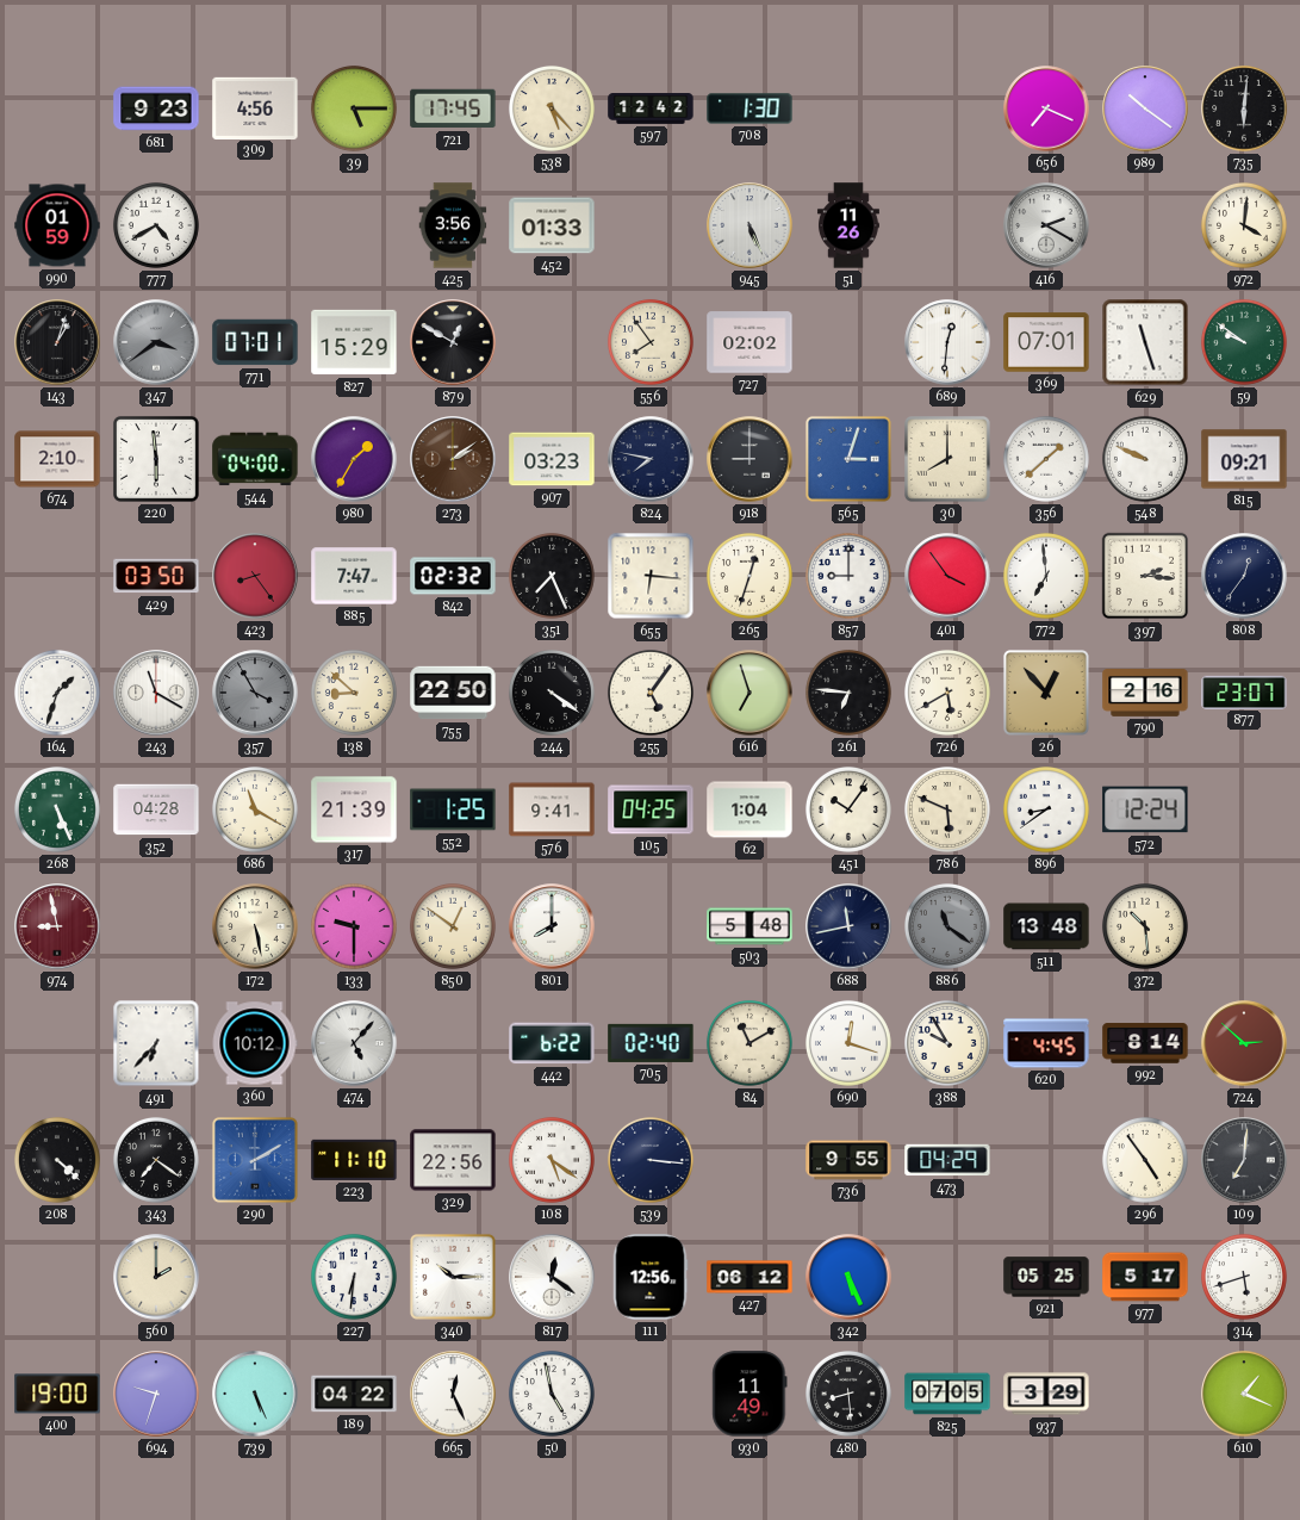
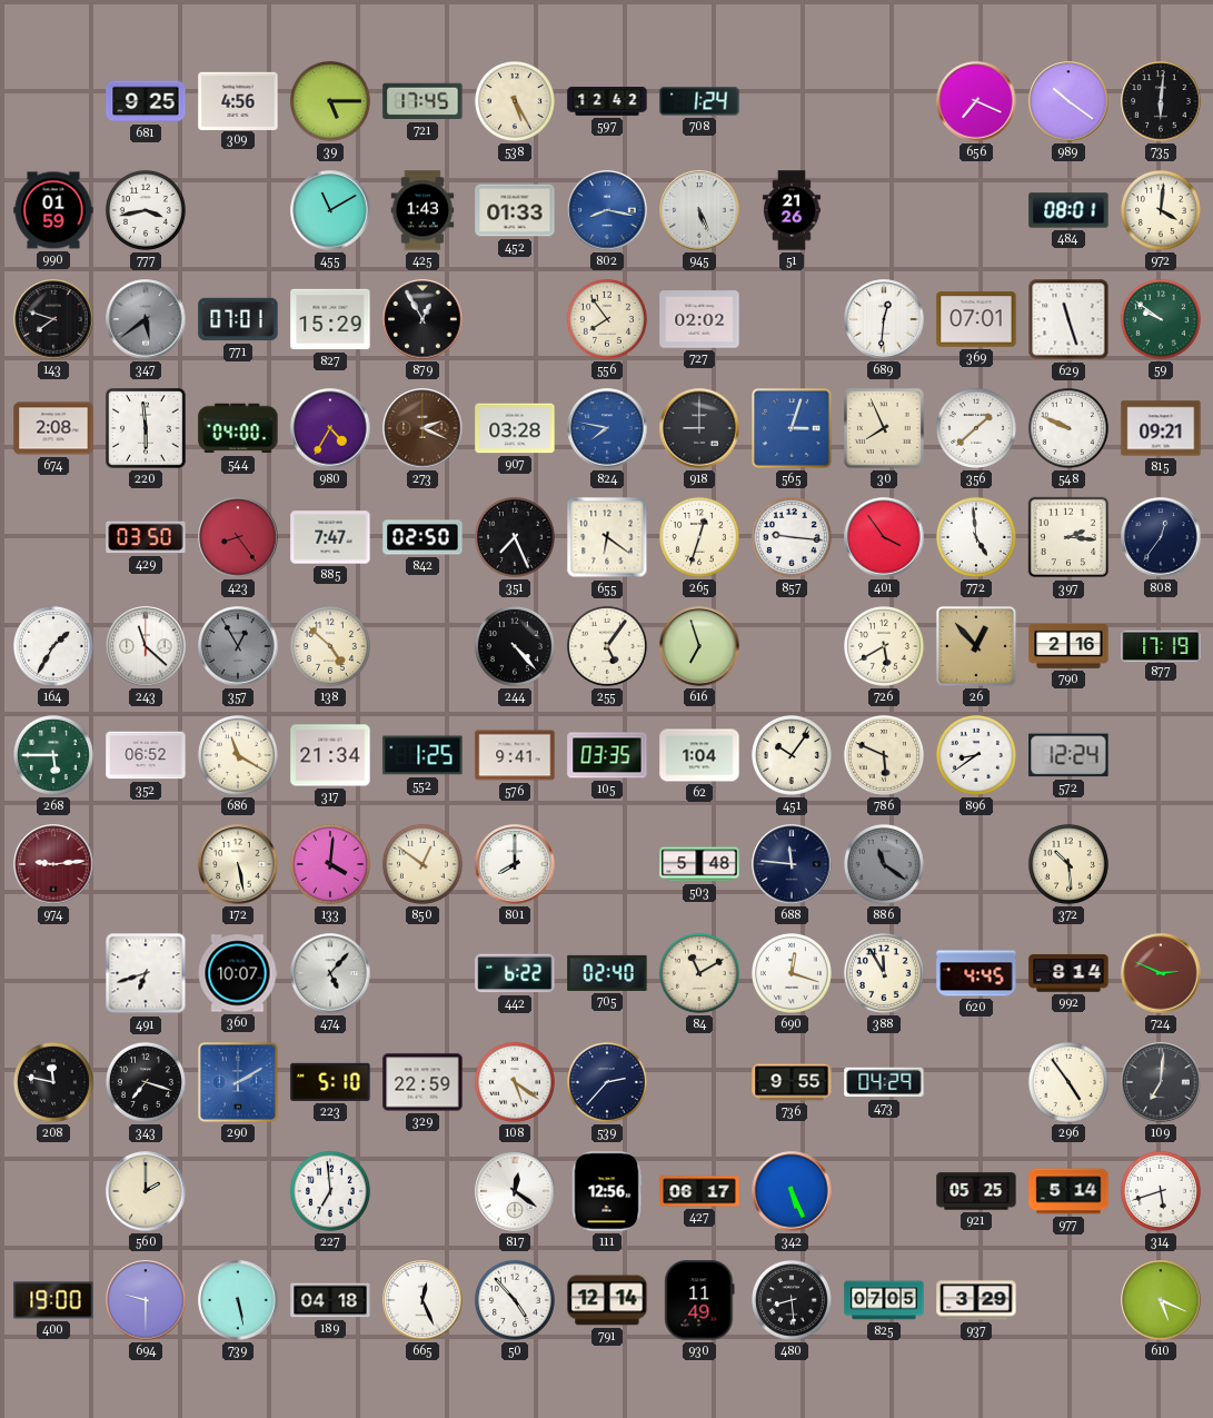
681: 9:23 -> 9:25
538: 5:23 -> 5:25
708: 1:30 -> 1:24
777: 4:40 -> 3:43
455: none -> 11:10
425: 3:56 -> 1:43
802: none -> 8:17
51: 11:26 -> 21:26
416: 2:20 -> none
484: none -> 08:01
143: 1:03 -> 7:48
347: 3:39 -> 5:39
879: 12:50 -> 12:55
674: 2:10 -> 2:08
980: 1:35 -> 4:35
273: 2:09 -> 2:19
907: 03:23 -> 03:28
824 dial: navy -> blue
30: 8:00 -> 7:56
842: 02:32 -> 02:50
655: 6:16 -> 6:21
857: 9:00 -> 9:16
772: 6:59 -> 4:59
164: 1:33 -> 1:35
243: 11:20 -> 11:22
357: 3:55 -> 12:55
138: 8:52 -> 4:52
755: 22:50 -> none
244: 4:21 -> 4:23
261: 6:46 -> none
877: 23:07 -> 17:19
268: 5:26 -> 5:45
352: 04:28 -> 06:52
317: 21:39 -> 21:34
105: 04:25 -> 03:35
974: 8:58 -> 9:14
133: 9:30 -> 4:01
688: 11:43 -> 11:46
511: 13:48 -> none
491: 6:37 -> 6:42
360: 10:12 -> 10:07
388: 9:55 -> 11:55
724: 2:52 -> 2:49
208: 4:22 -> 11:47
343: 7:21 -> 7:18
223: 11:10 -> 5:10
329: 22:56 -> 22:59
539: 3:16 -> 2:37
227: 6:31 -> 6:59
340: 10:15 -> none
427: 06:12 -> 06:17
977: 5:17 -> 5:14
694: 9:33 -> 9:30
739: 5:26 -> 5:28
189: 04:22 -> 04:18
50: 4:58 -> 4:53
791: none -> 12:14
610: 1:19 -> 5:19
